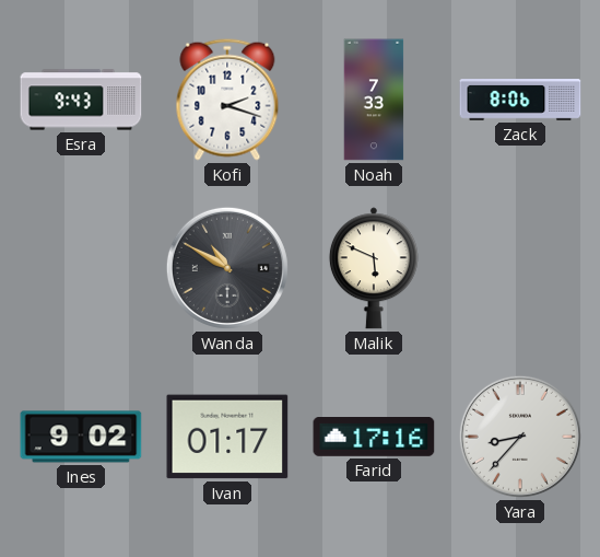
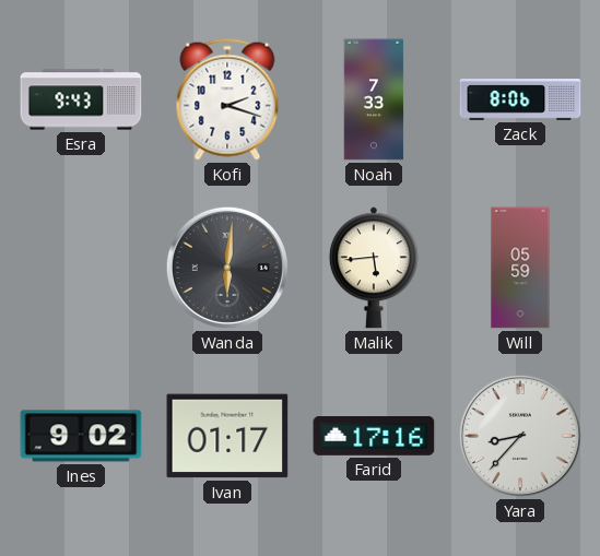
Wanda: 10:50 -> 6:01
Malik: 5:49 -> 5:44
Will: none -> 05:59
